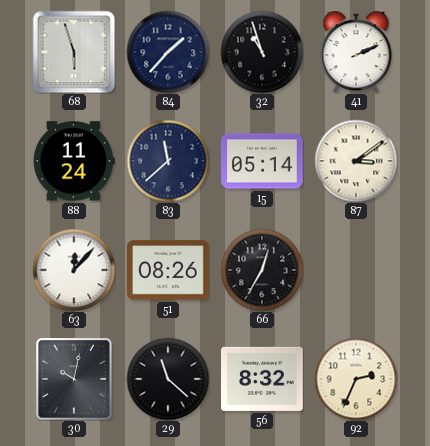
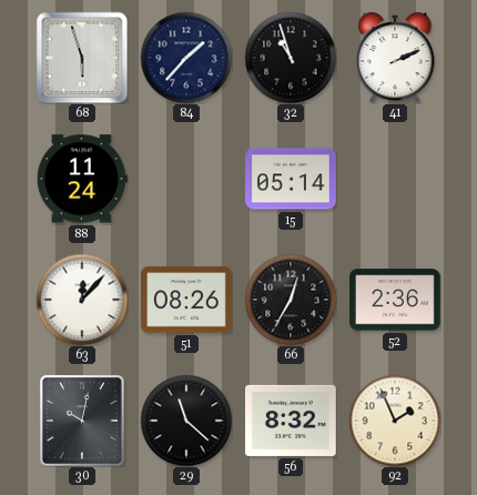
83: 11:38 -> none
87: 3:09 -> none
52: none -> 2:36
92: 2:34 -> 1:56
